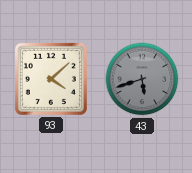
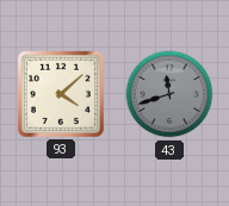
43: 5:42 -> 11:42
